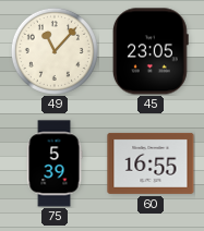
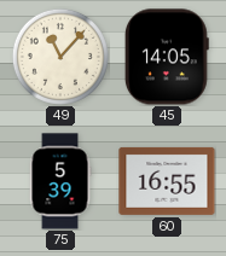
45: 23:05 -> 14:05
